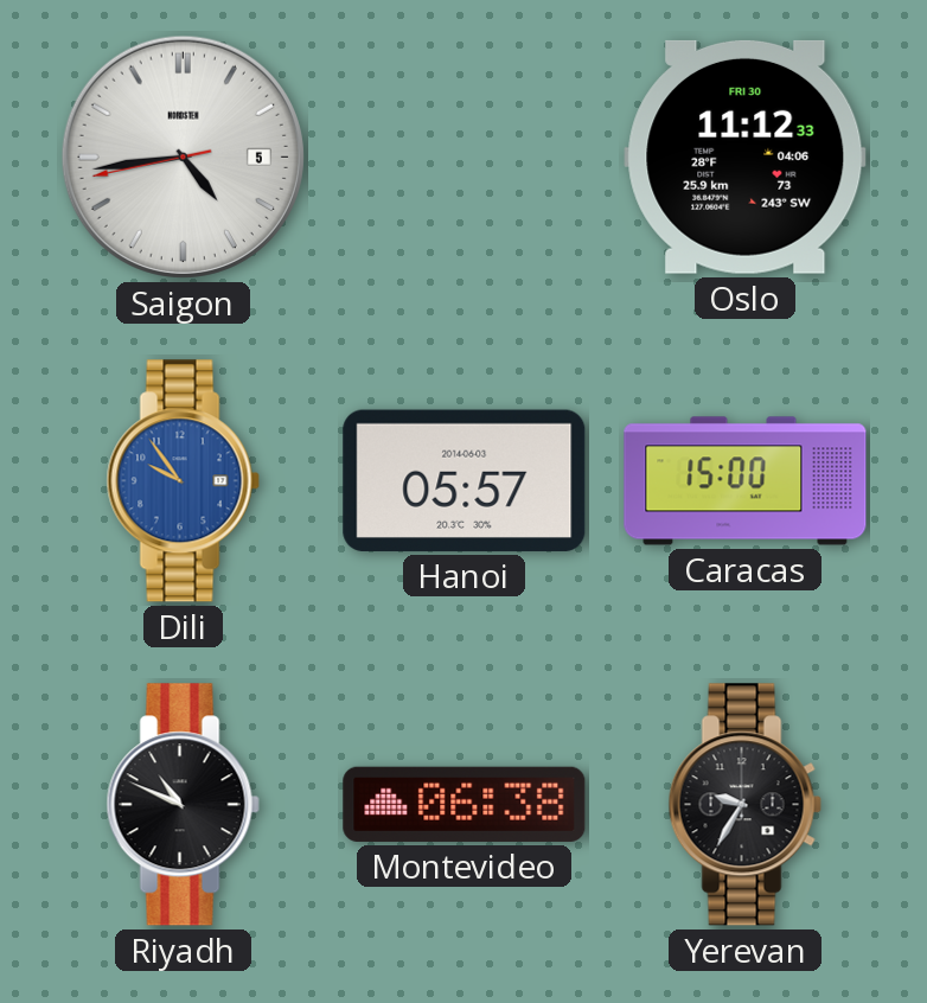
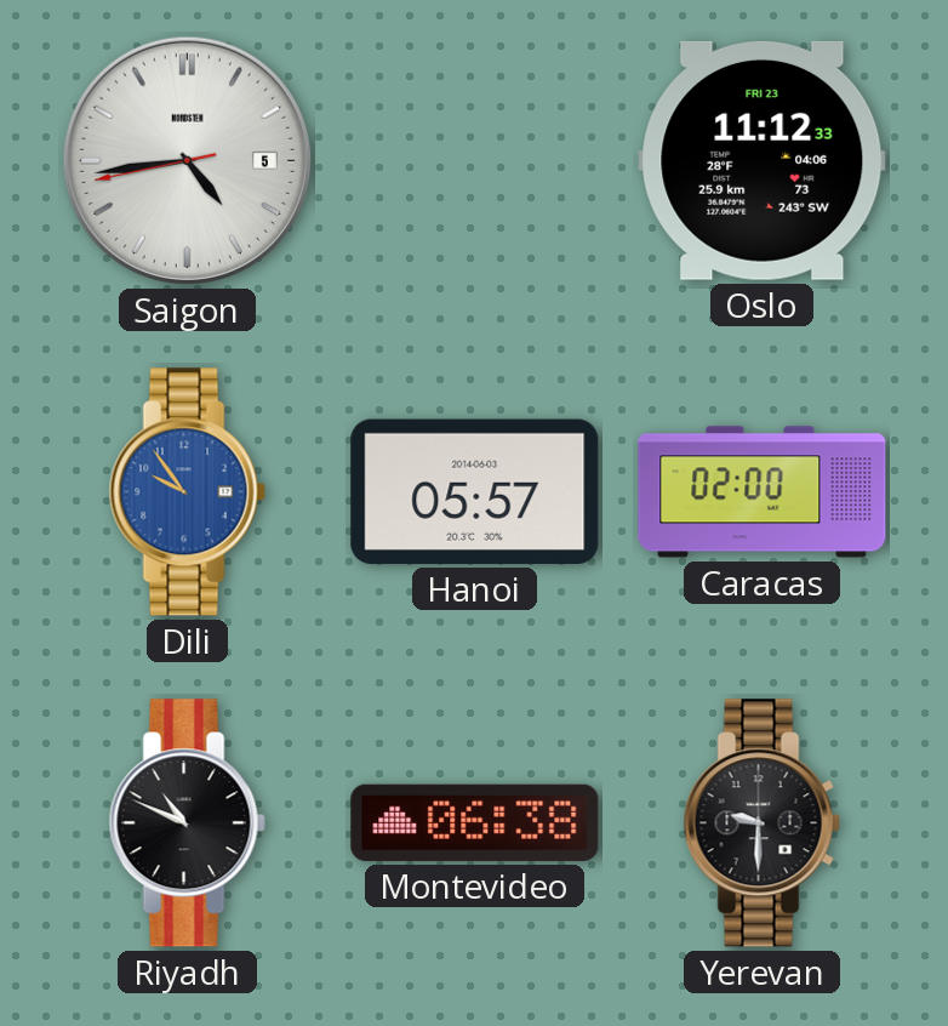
Oslo date: FRI 30 -> FRI 23
Caracas: 15:00 -> 02:00
Yerevan: 9:35 -> 9:30
